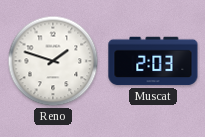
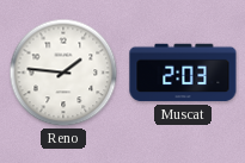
Reno: 1:48 -> 1:46
